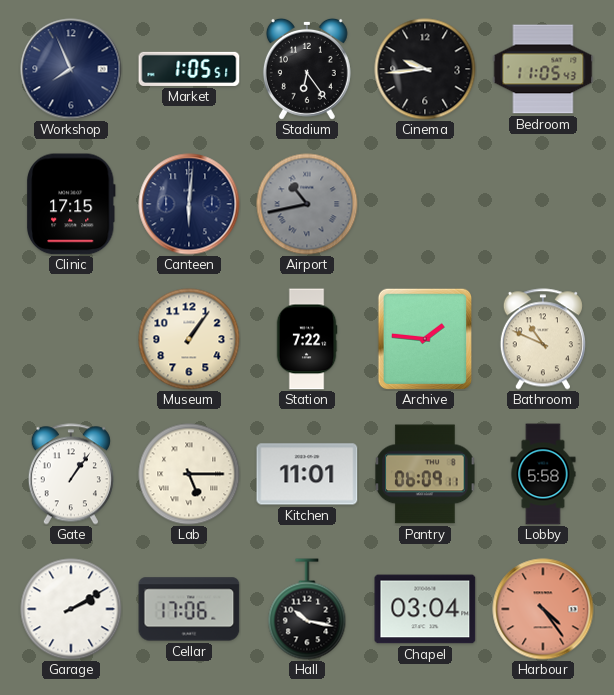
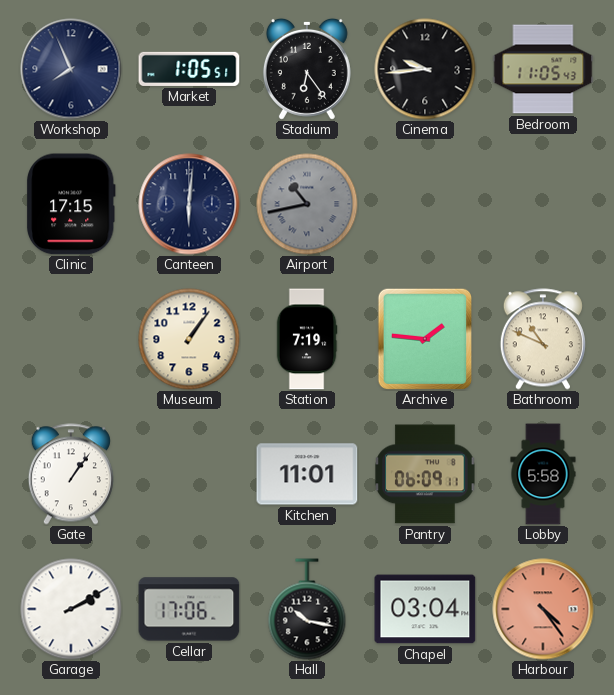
Station: 7:22 -> 7:19
Lab: 5:15 -> none
